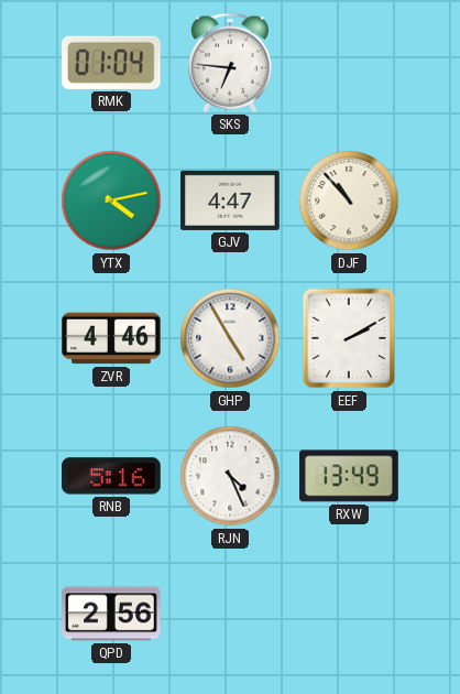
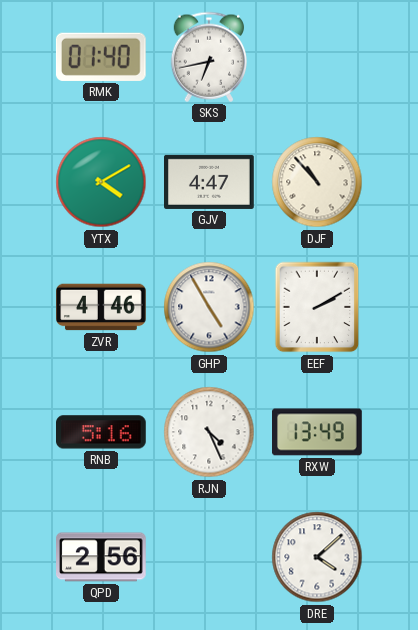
RMK: 01:04 -> 01:40
SKS: 6:46 -> 6:43
YTX: 4:13 -> 4:10
DRE: none -> 4:08
